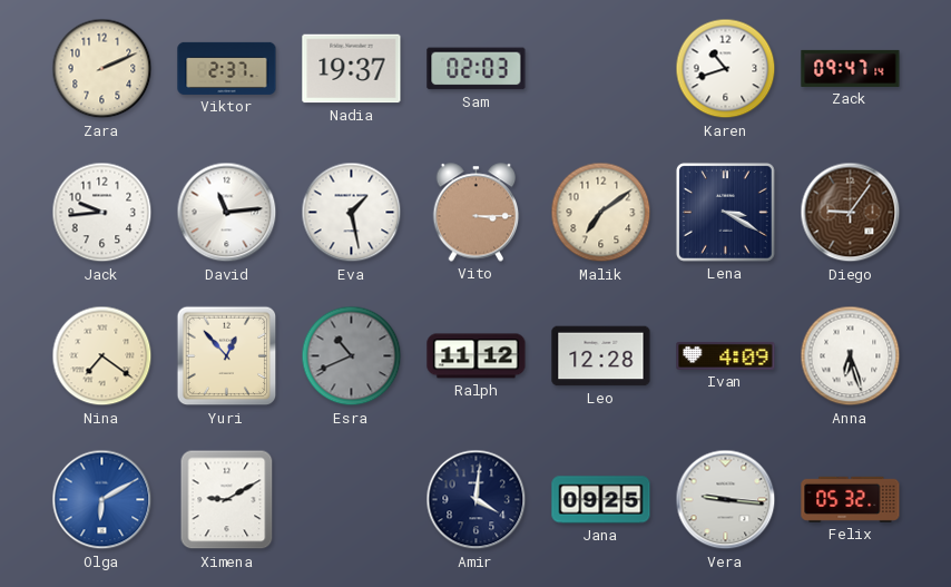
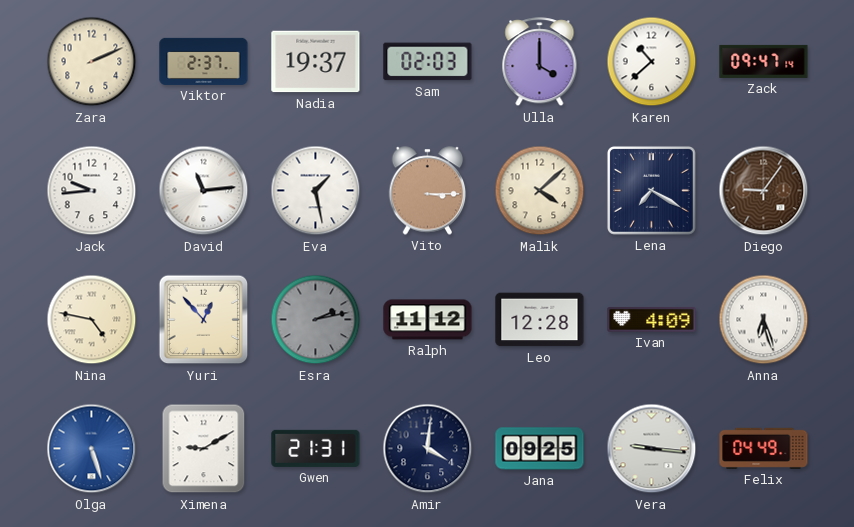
Ulla: none -> 4:00
Karen: 10:42 -> 10:38
Malik: 7:09 -> 4:08
Lena: 3:20 -> 7:20
Nina: 7:21 -> 4:47
Esra: 10:41 -> 2:13
Olga: 6:10 -> 5:27
Gwen: none -> 21:31
Felix: 05:32 -> 04:49
